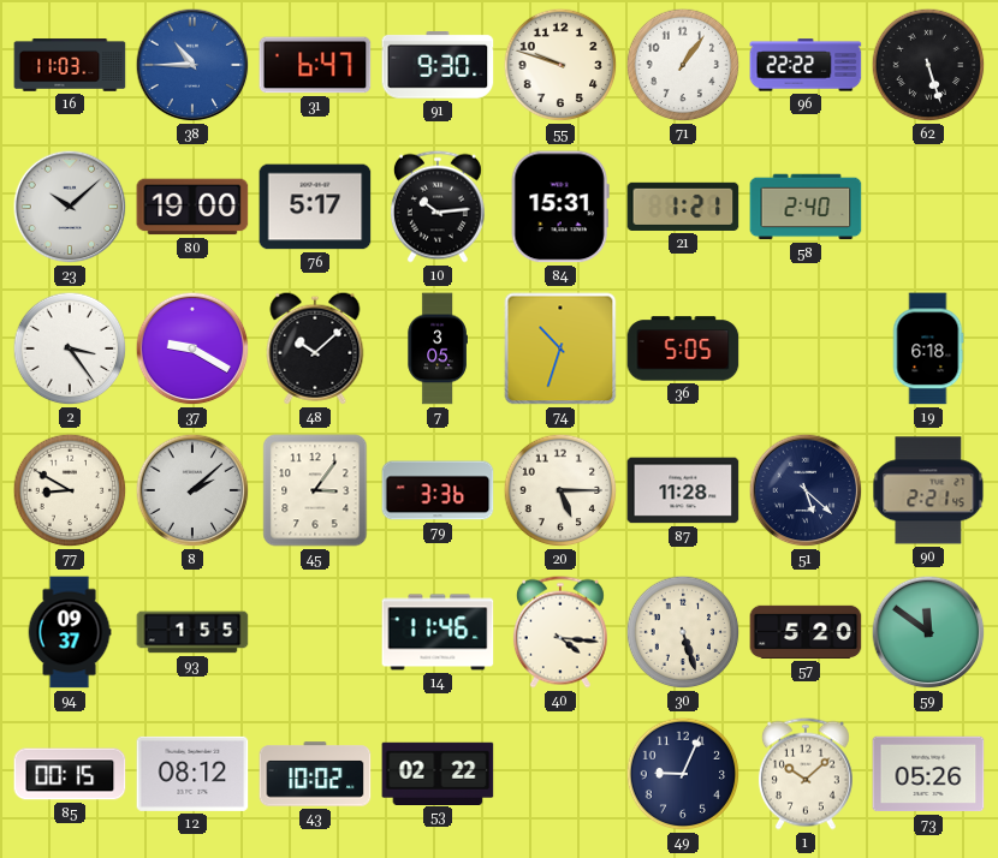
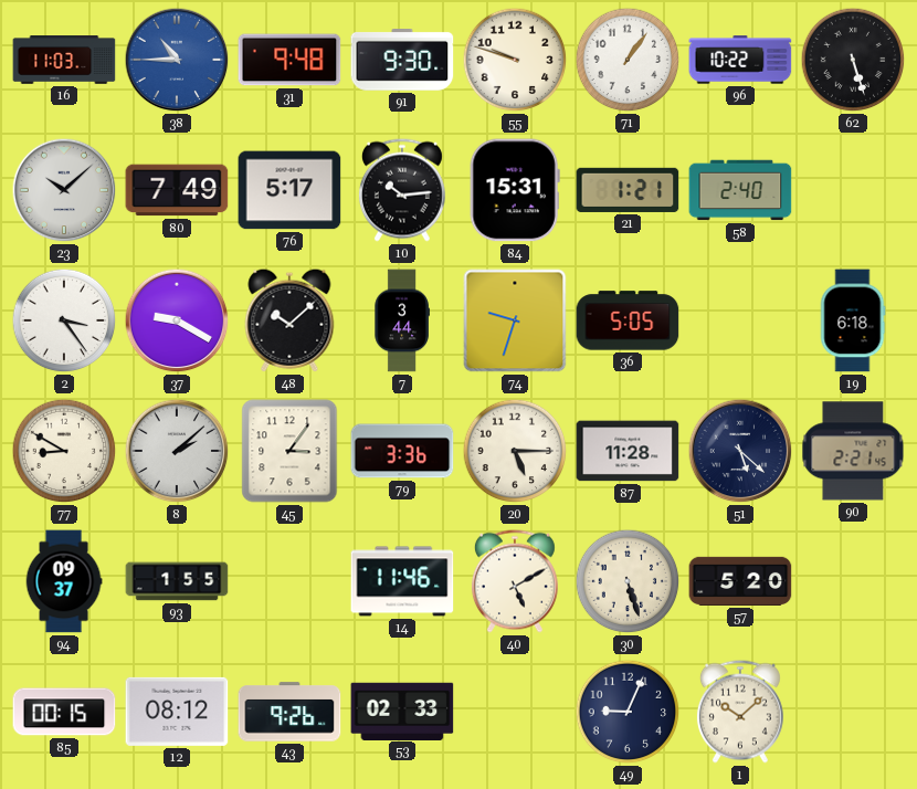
31: 6:47 -> 9:48
96: 22:22 -> 10:22
80: 19:00 -> 7:49
7: 3:05 -> 3:44
74: 10:33 -> 9:33
40: 4:16 -> 5:10
59: 11:51 -> none
43: 10:02 -> 9:26
53: 02:22 -> 02:33
73: 05:26 -> none
